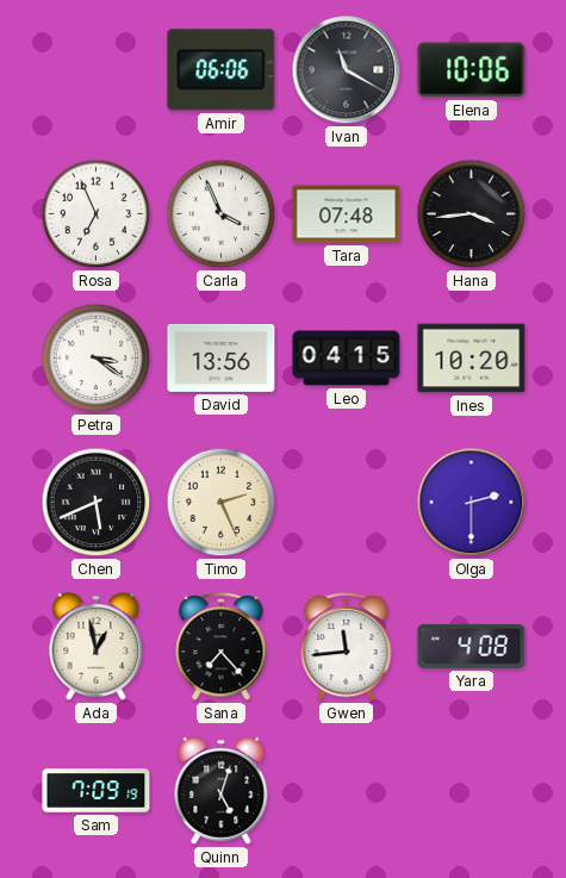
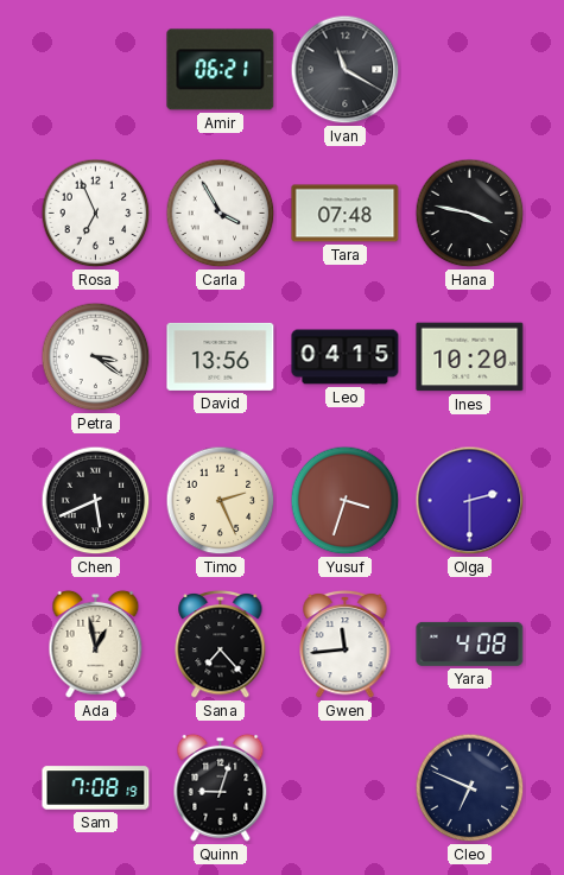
Amir: 06:06 -> 06:21
Elena: 10:06 -> none
Carla: 3:56 -> 3:55
Hana: 3:44 -> 3:47
Yusuf: none -> 3:33
Sam: 7:09 -> 7:08
Quinn: 5:03 -> 9:03
Cleo: none -> 6:49
